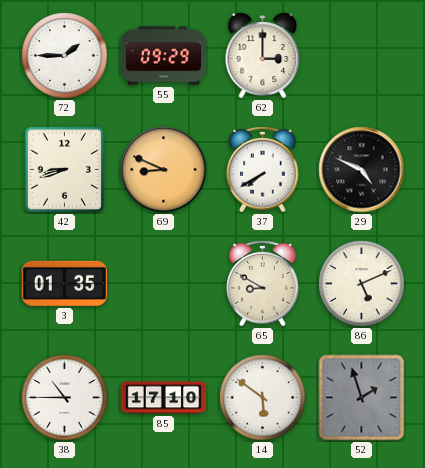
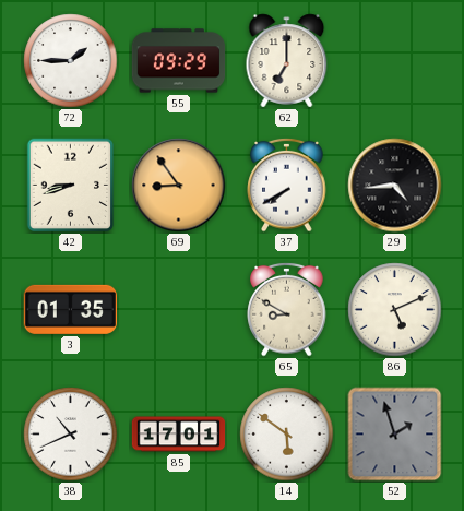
62: 3:00 -> 7:00
69: 8:49 -> 8:54
29: 4:49 -> 4:44
38: 10:45 -> 10:41
85: 17:10 -> 17:01
